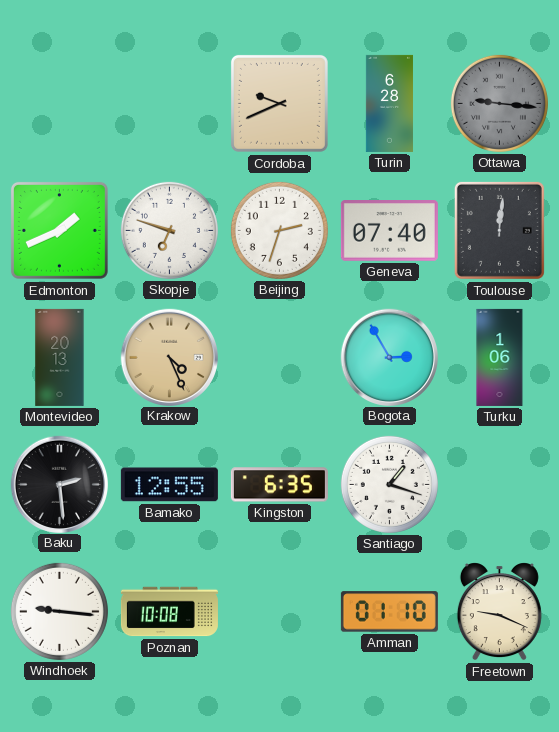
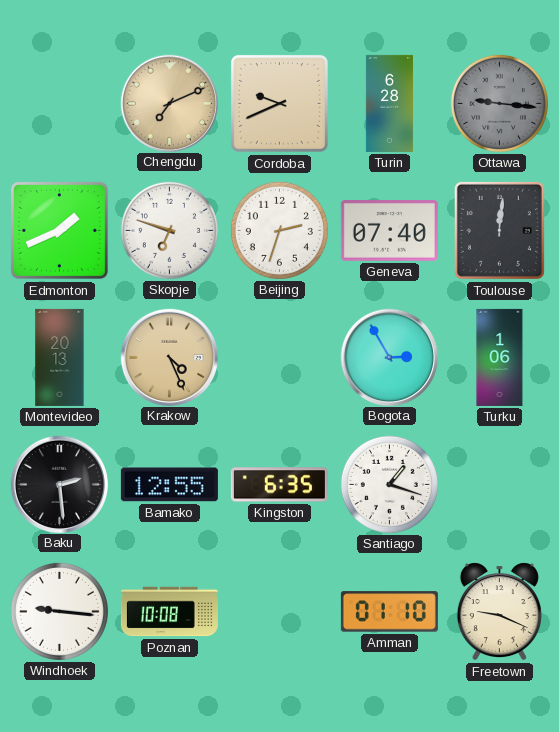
Chengdu: none -> 7:11
